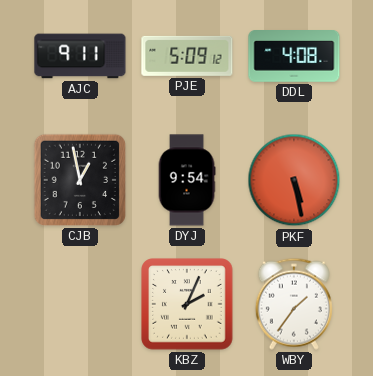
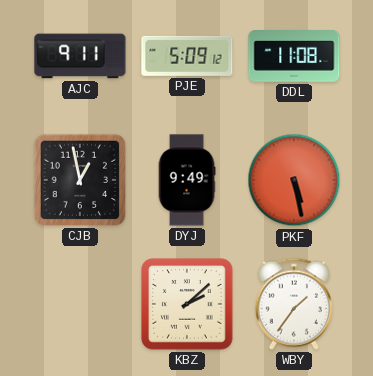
DDL: 4:08 -> 11:08
DYJ: 9:54 -> 9:49
KBZ: 2:04 -> 2:08
